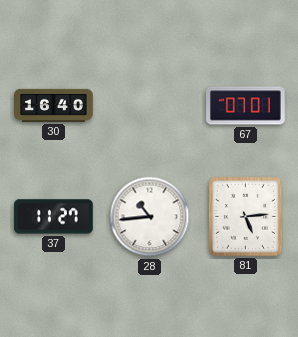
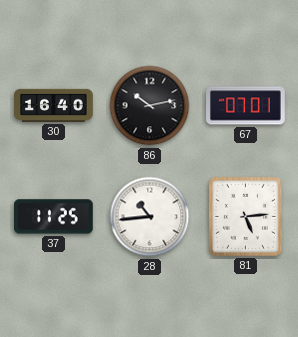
86: none -> 10:13
37: 11:27 -> 11:25
